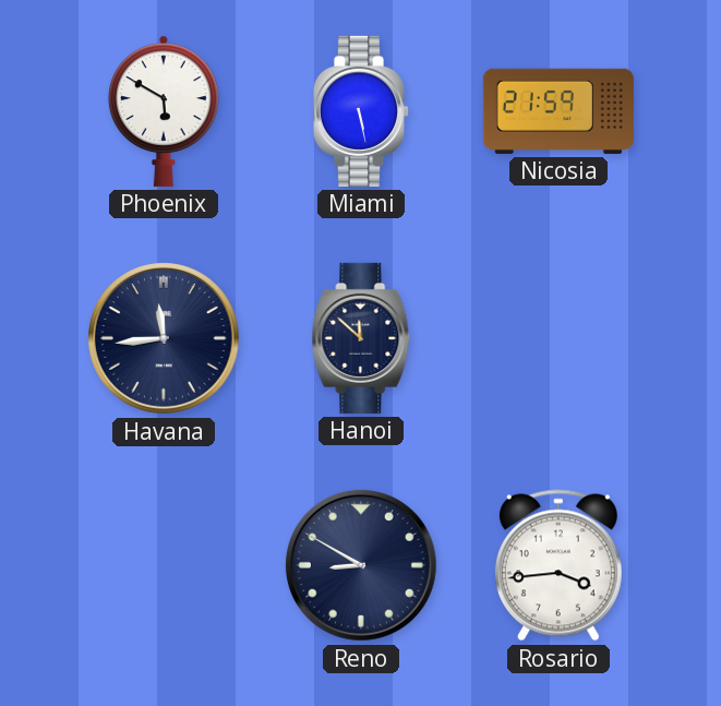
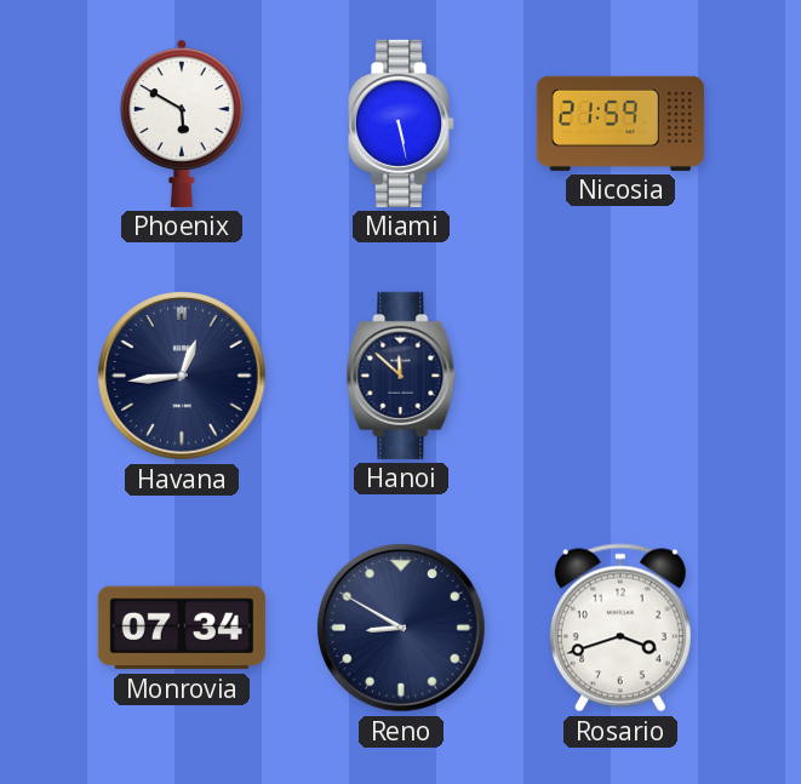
Havana: 11:44 -> 12:44
Monrovia: none -> 07:34
Rosario: 3:44 -> 3:42
